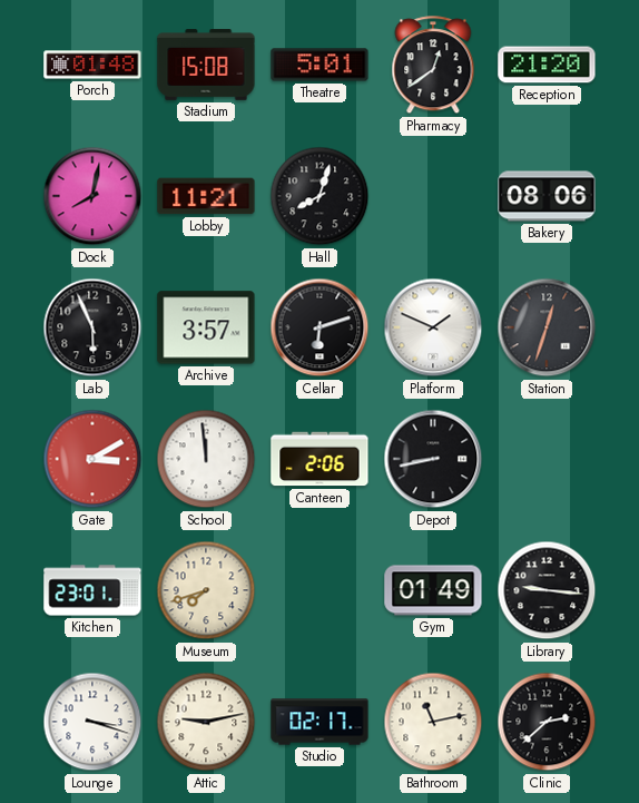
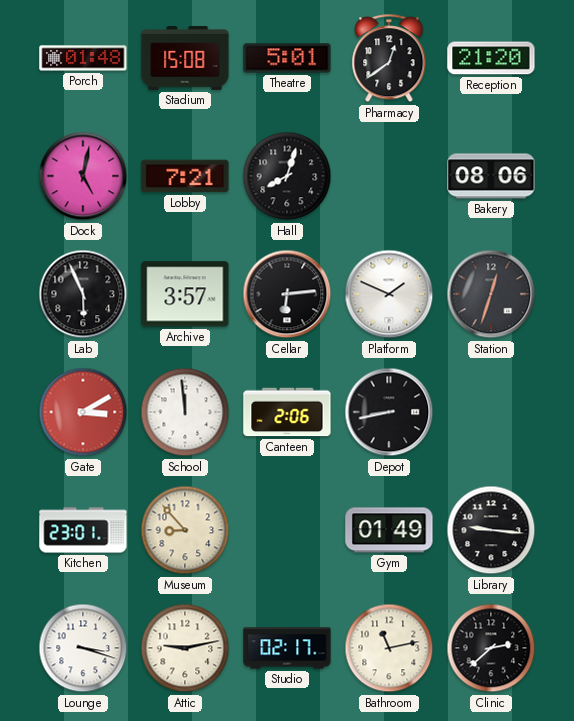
Dock: 8:02 -> 5:02
Lobby: 11:21 -> 7:21
Cellar: 6:12 -> 6:14
Museum: 7:42 -> 8:53
